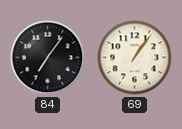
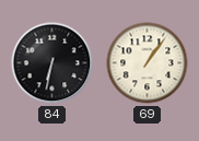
84: 7:06 -> 6:32
